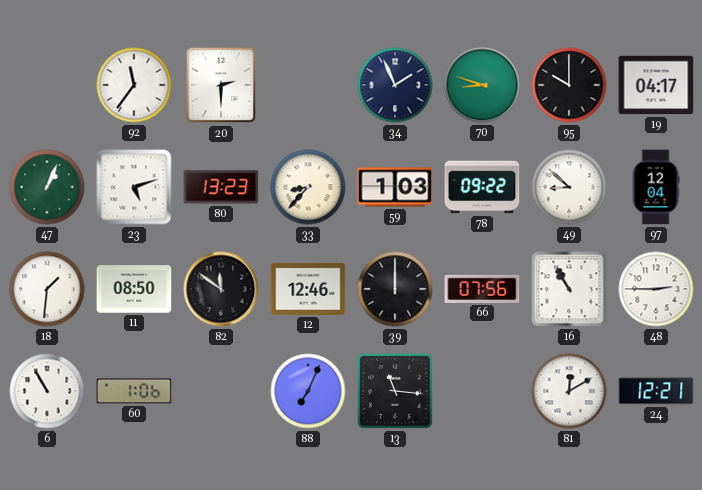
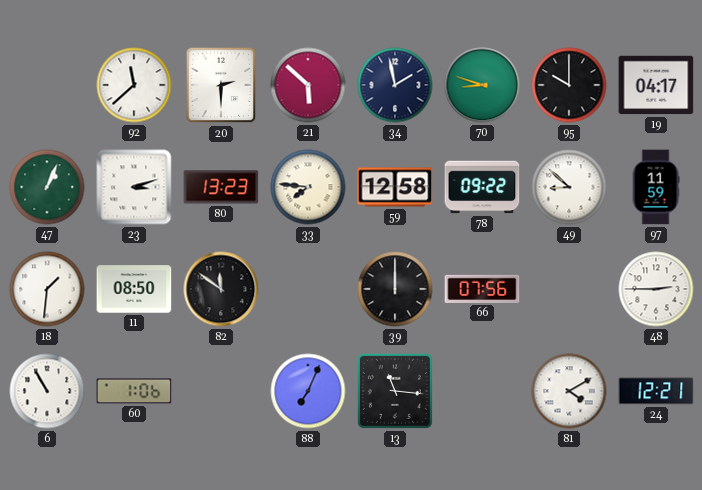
92: 11:36 -> 11:38
21: none -> 5:52
34: 1:56 -> 1:58
23: 5:12 -> 3:12
33: 8:37 -> 7:46
59: 1:03 -> 12:58
97: 12:04 -> 11:59
12: 12:46 -> none
16: 10:55 -> none
81: 12:10 -> 4:10
